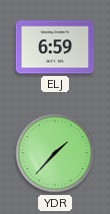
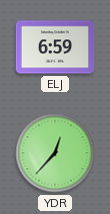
YDR: 1:37 -> 12:37
